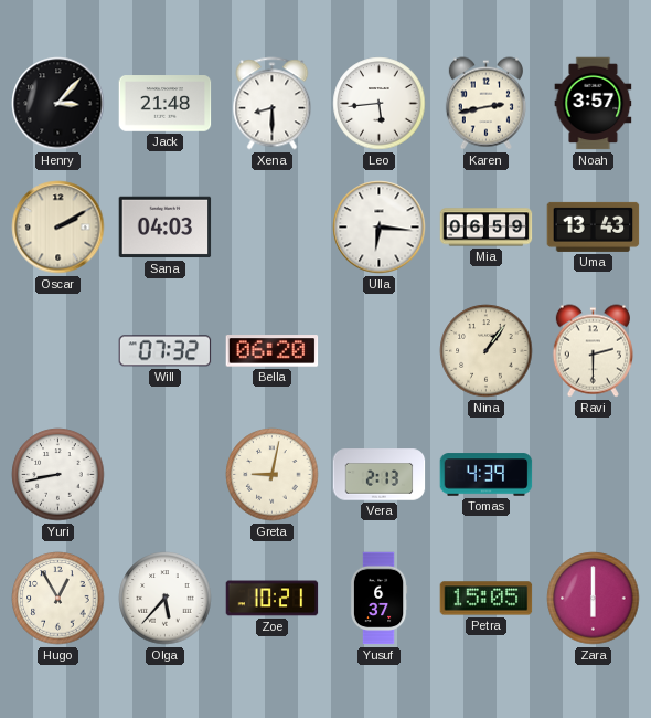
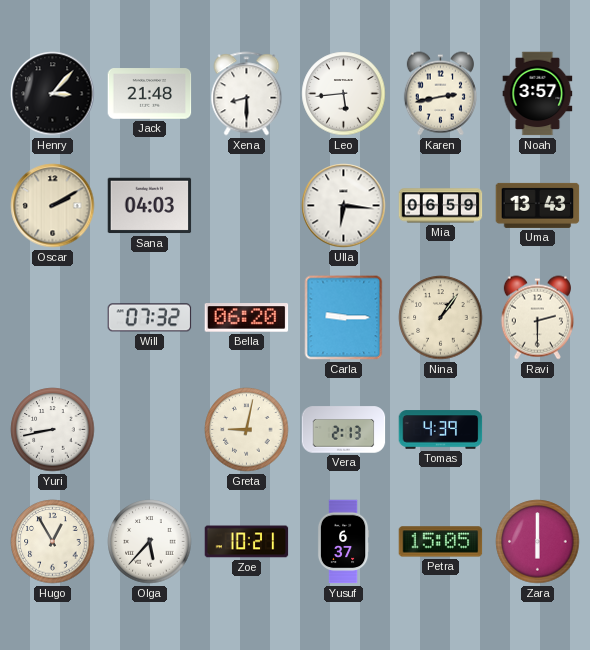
Carla: none -> 9:15
